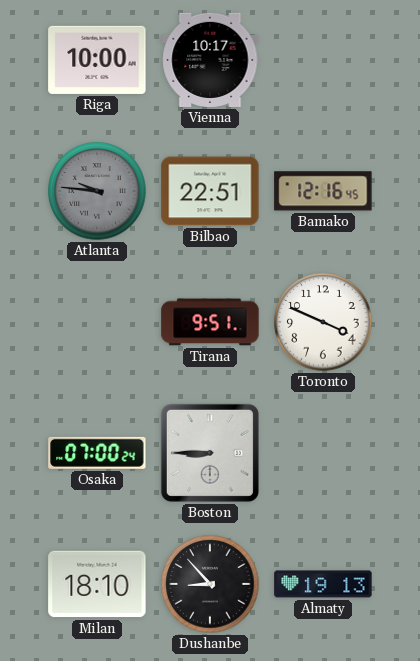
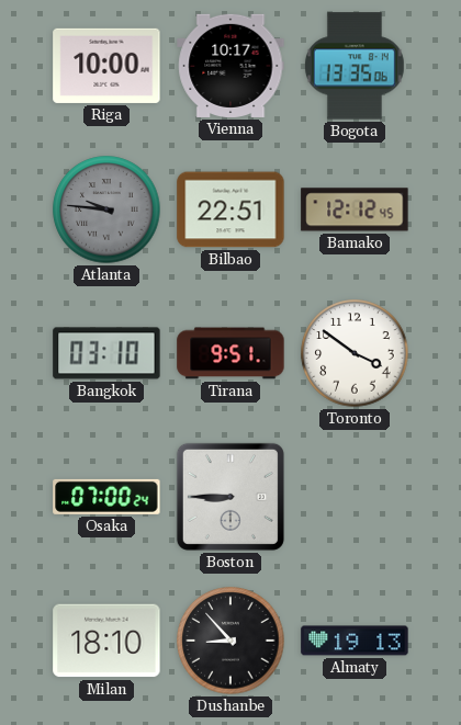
Bogota: none -> 13:35
Bamako: 12:16 -> 12:12
Bangkok: none -> 03:10
Toronto: 3:49 -> 3:51
